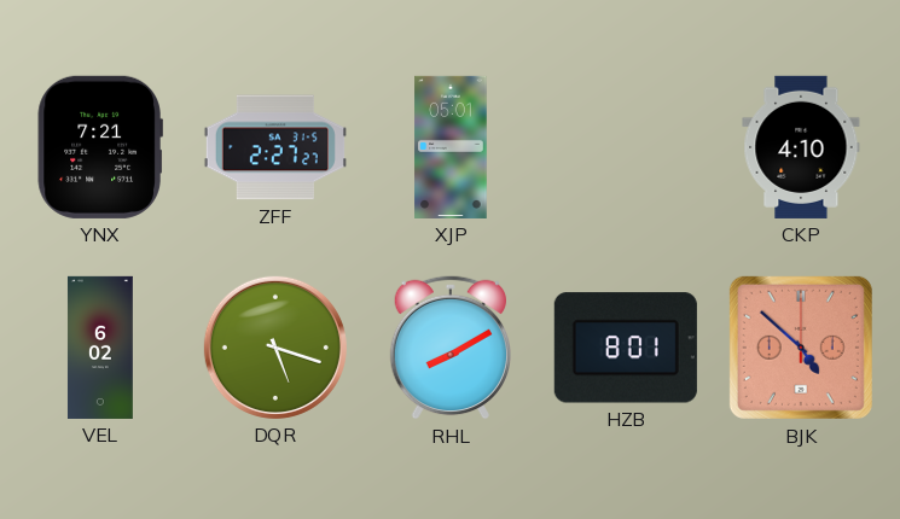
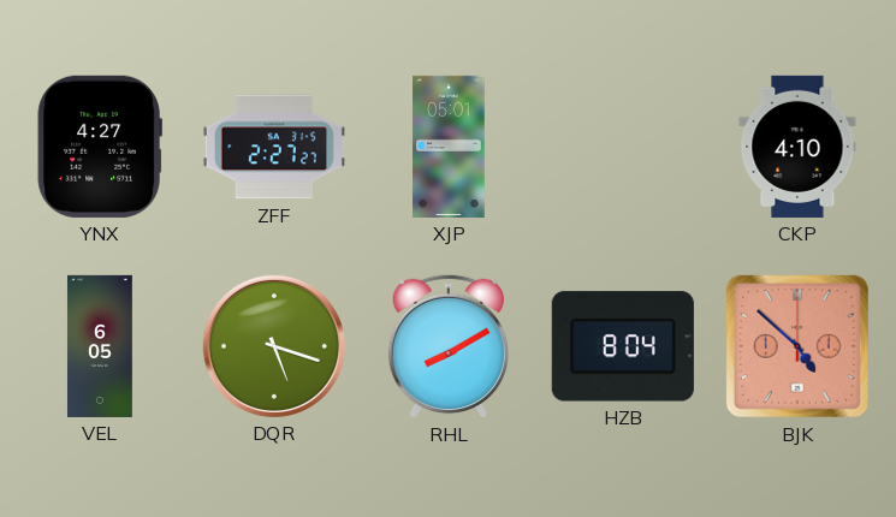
YNX: 7:21 -> 4:27
VEL: 6:02 -> 6:05
HZB: 8:01 -> 8:04
